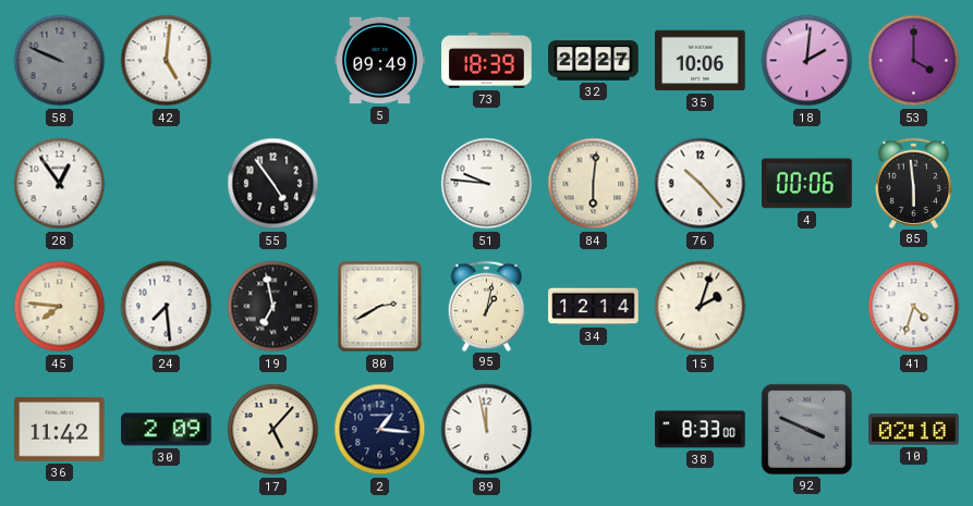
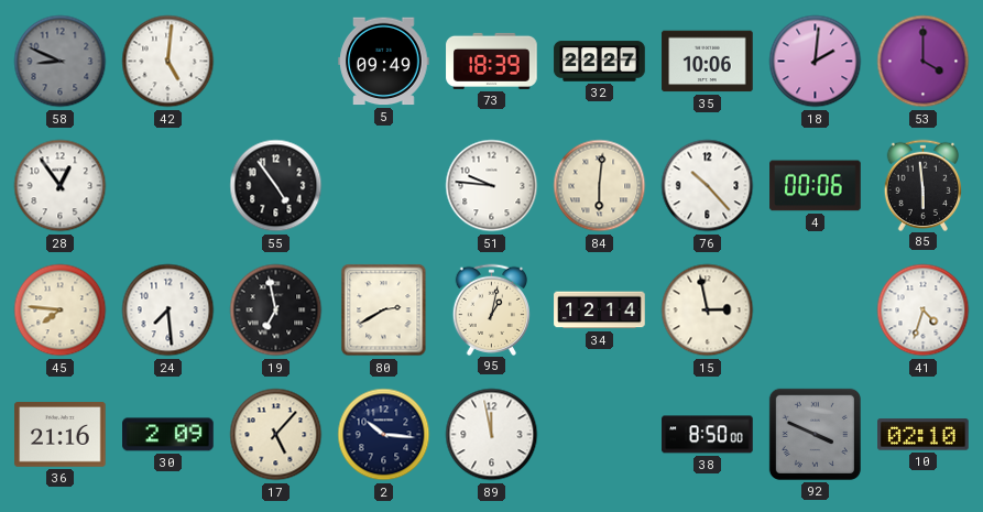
58: 9:49 -> 8:49
15: 2:03 -> 2:58
36: 11:42 -> 21:16
2: 1:16 -> 10:16
38: 8:33 -> 8:50
